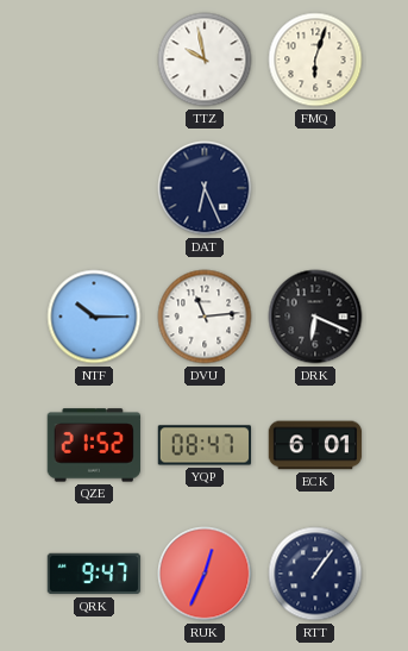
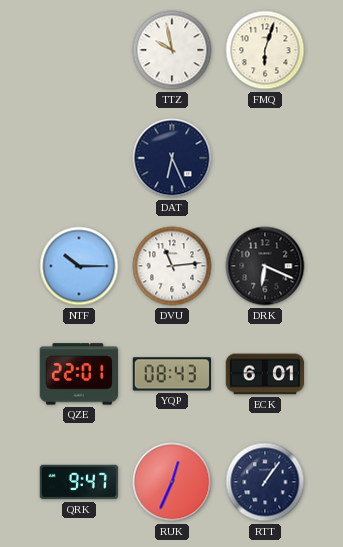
QZE: 21:52 -> 22:01
YQP: 08:47 -> 08:43
